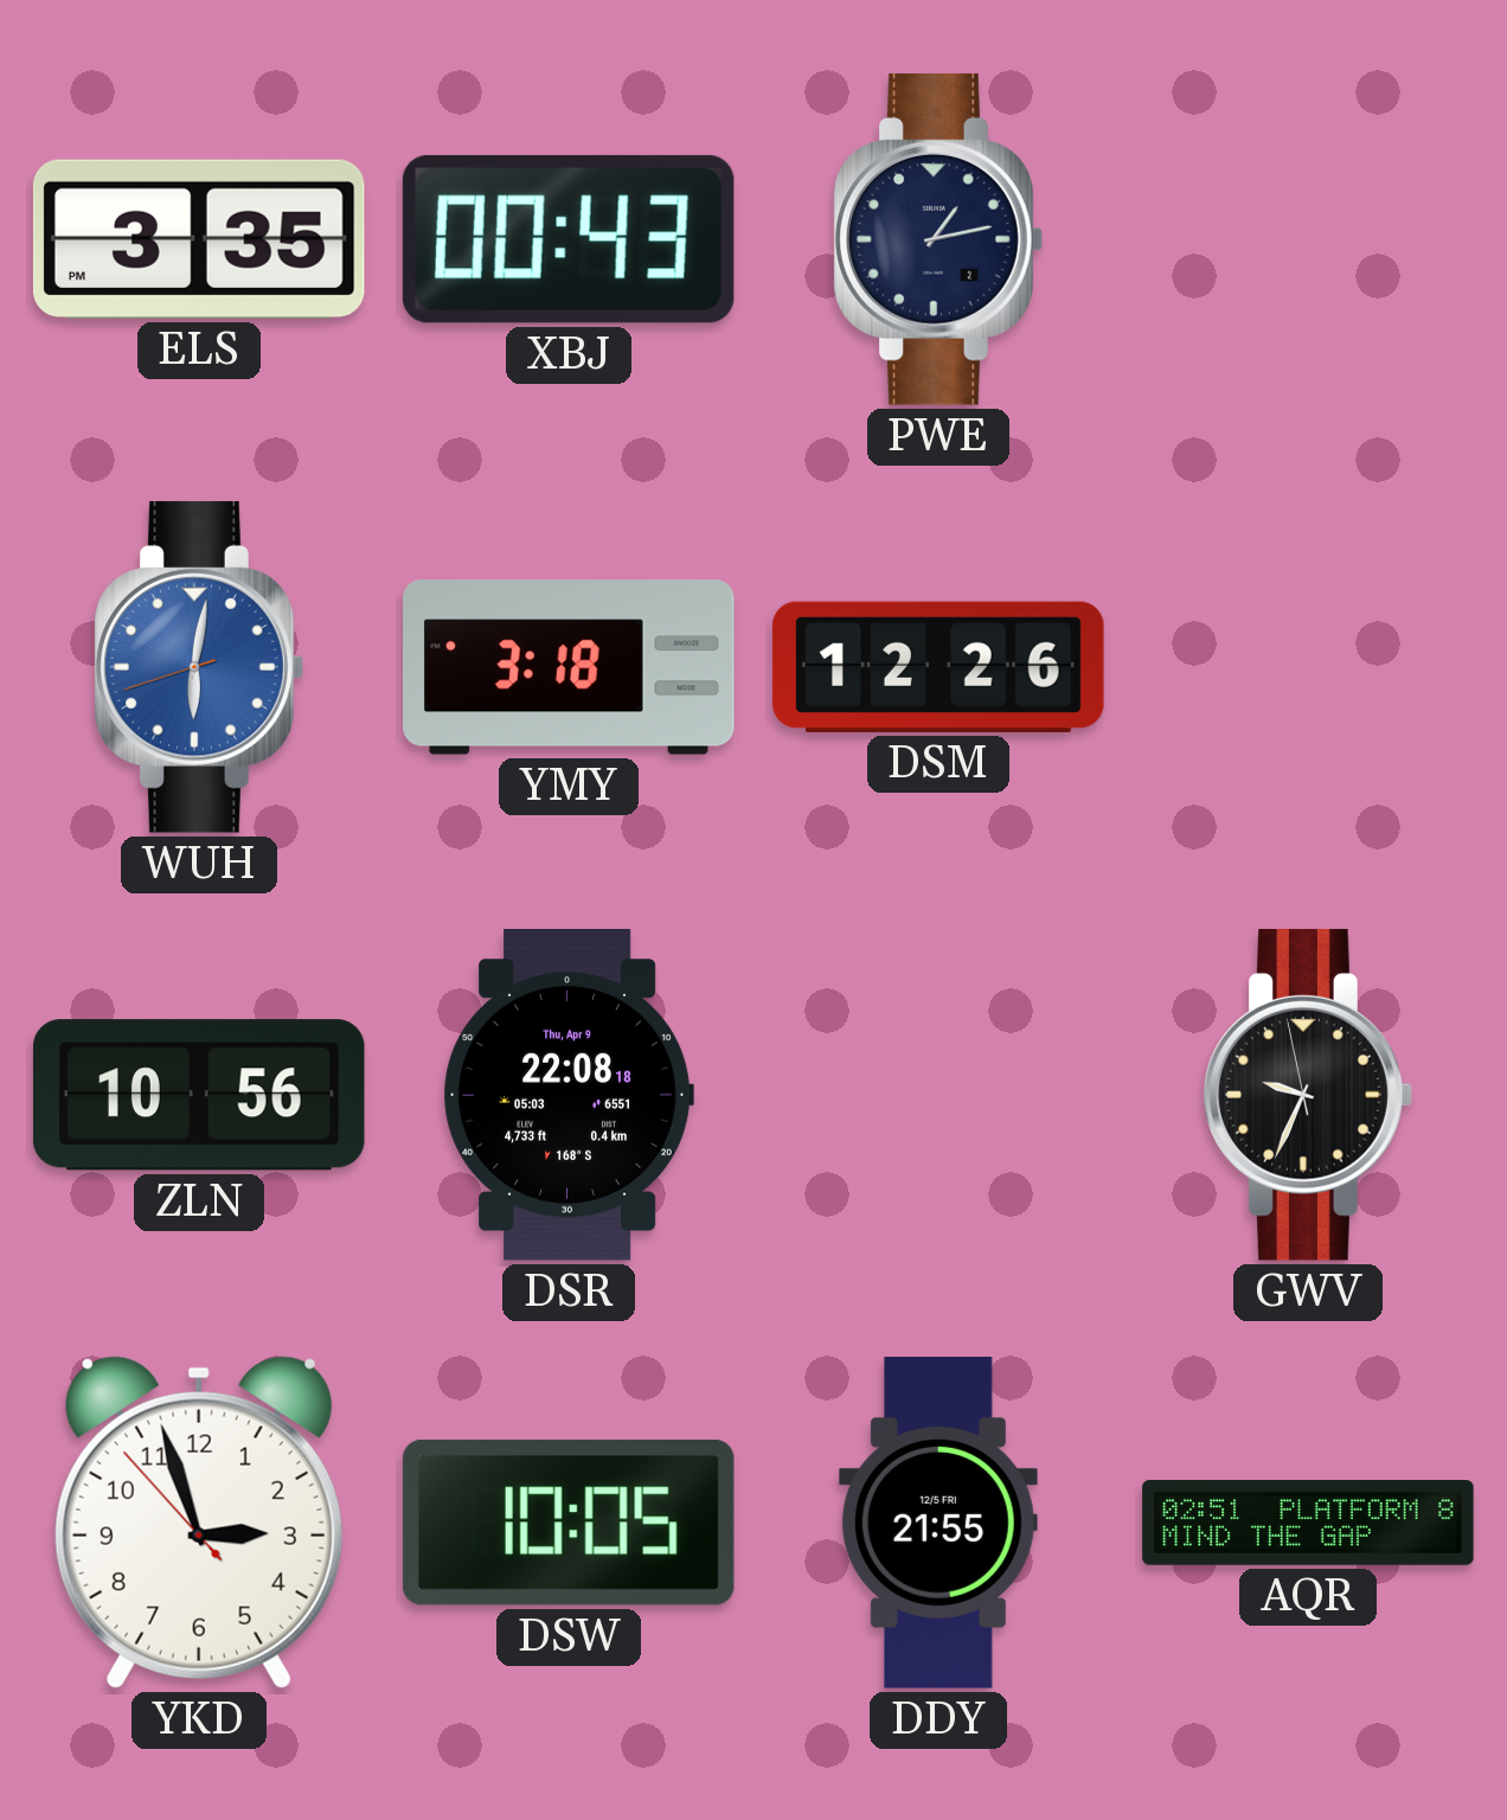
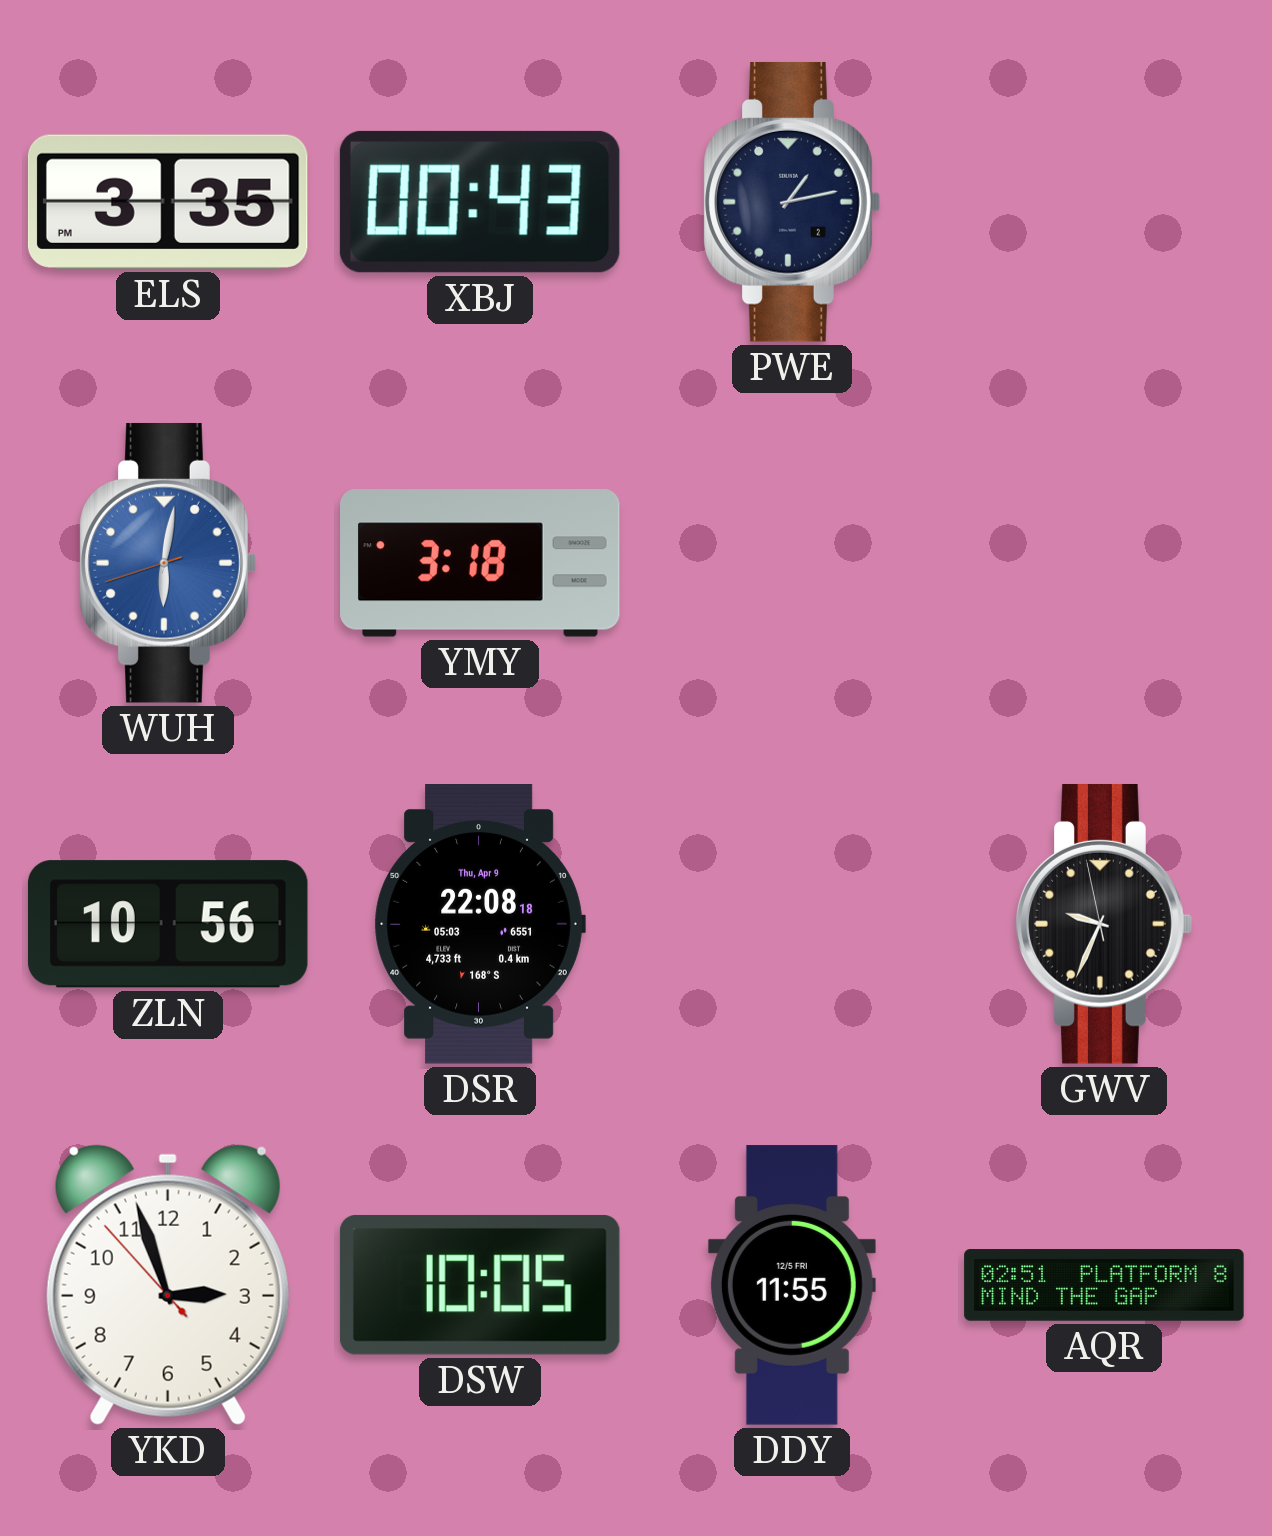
DSM: 12:26 -> none
DDY: 21:55 -> 11:55
